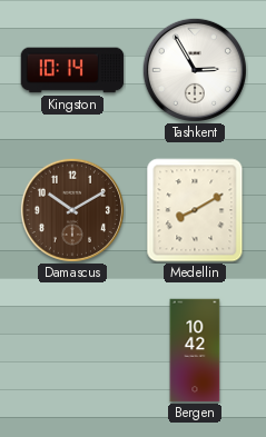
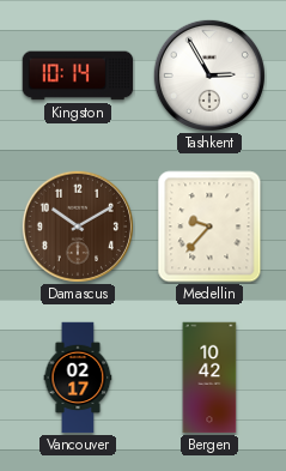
Medellin: 8:10 -> 9:37
Vancouver: none -> 02:17
